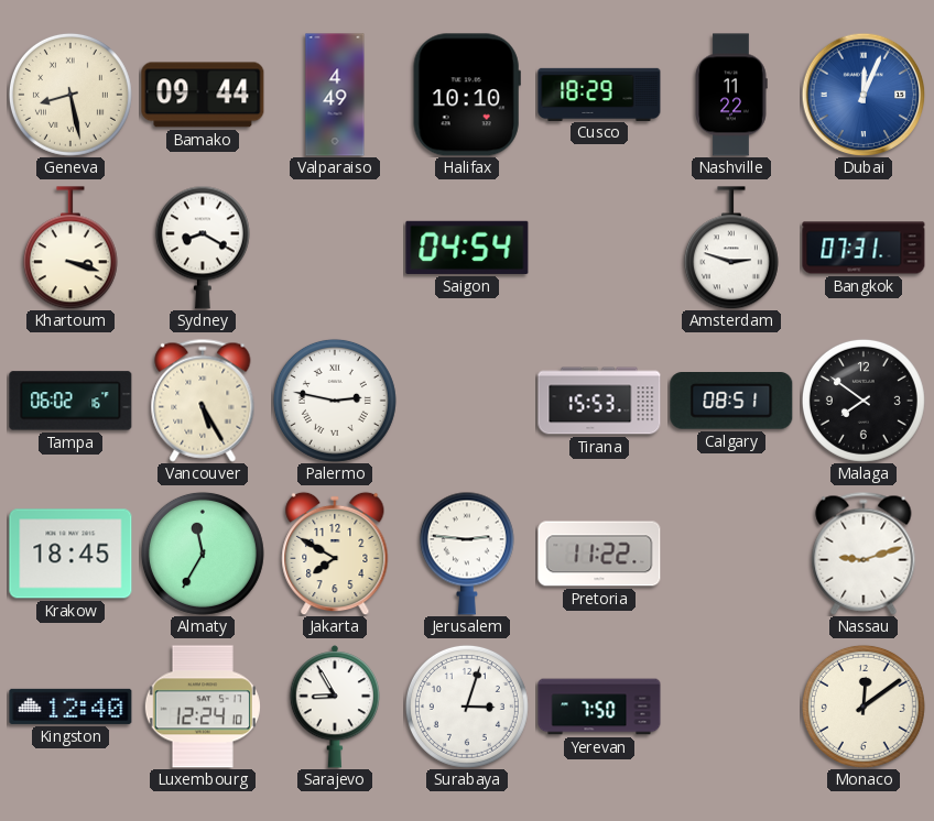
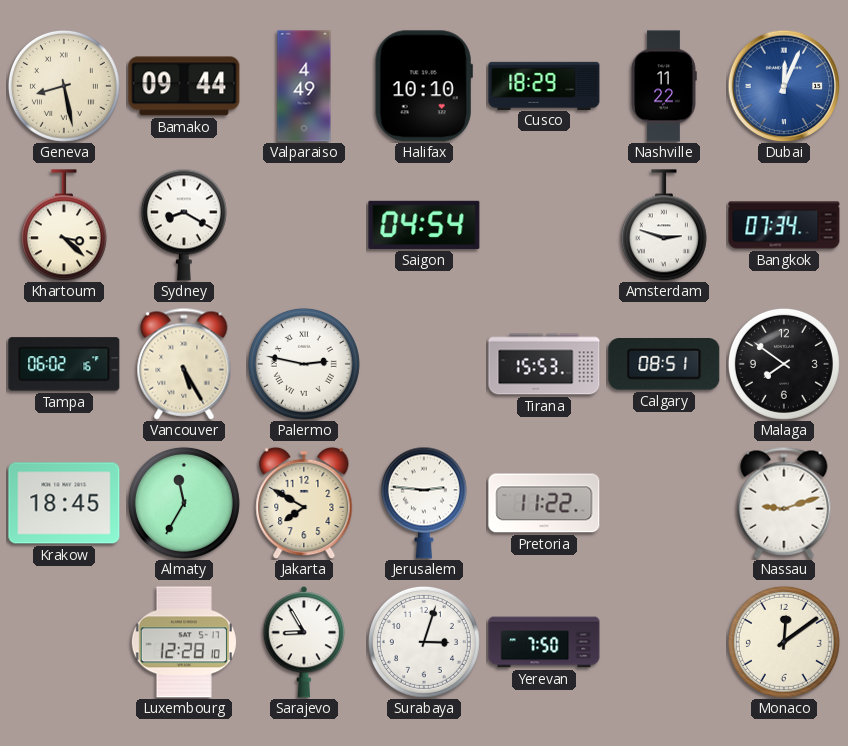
Khartoum: 3:18 -> 3:22
Bangkok: 07:31 -> 07:34
Kingston: 12:40 -> none
Luxembourg: 12:24 -> 12:28
